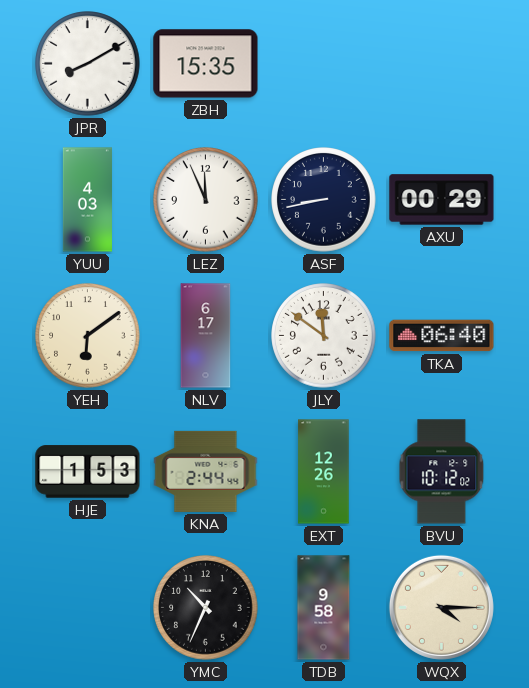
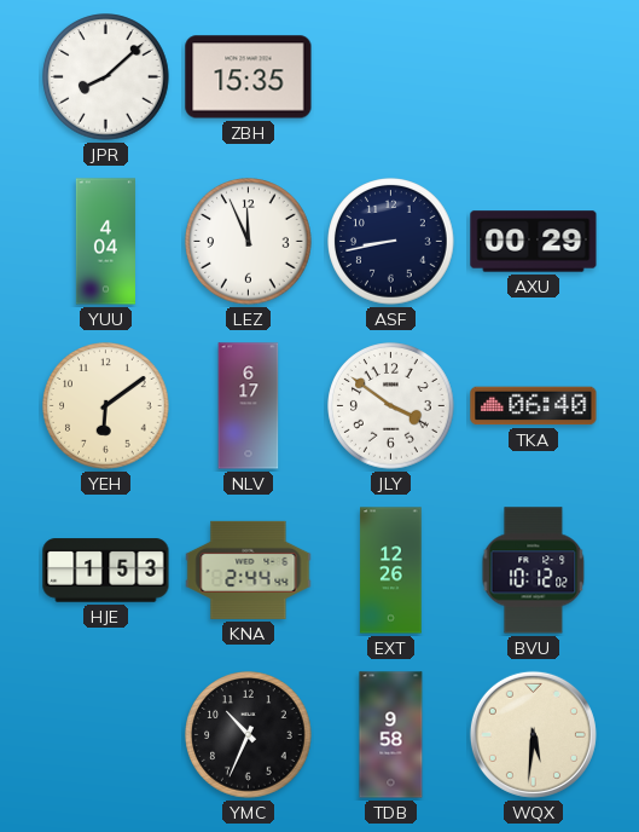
JPR: 8:10 -> 8:08
YUU: 4:03 -> 4:04
JLY: 11:51 -> 3:51
WQX: 4:15 -> 5:31
